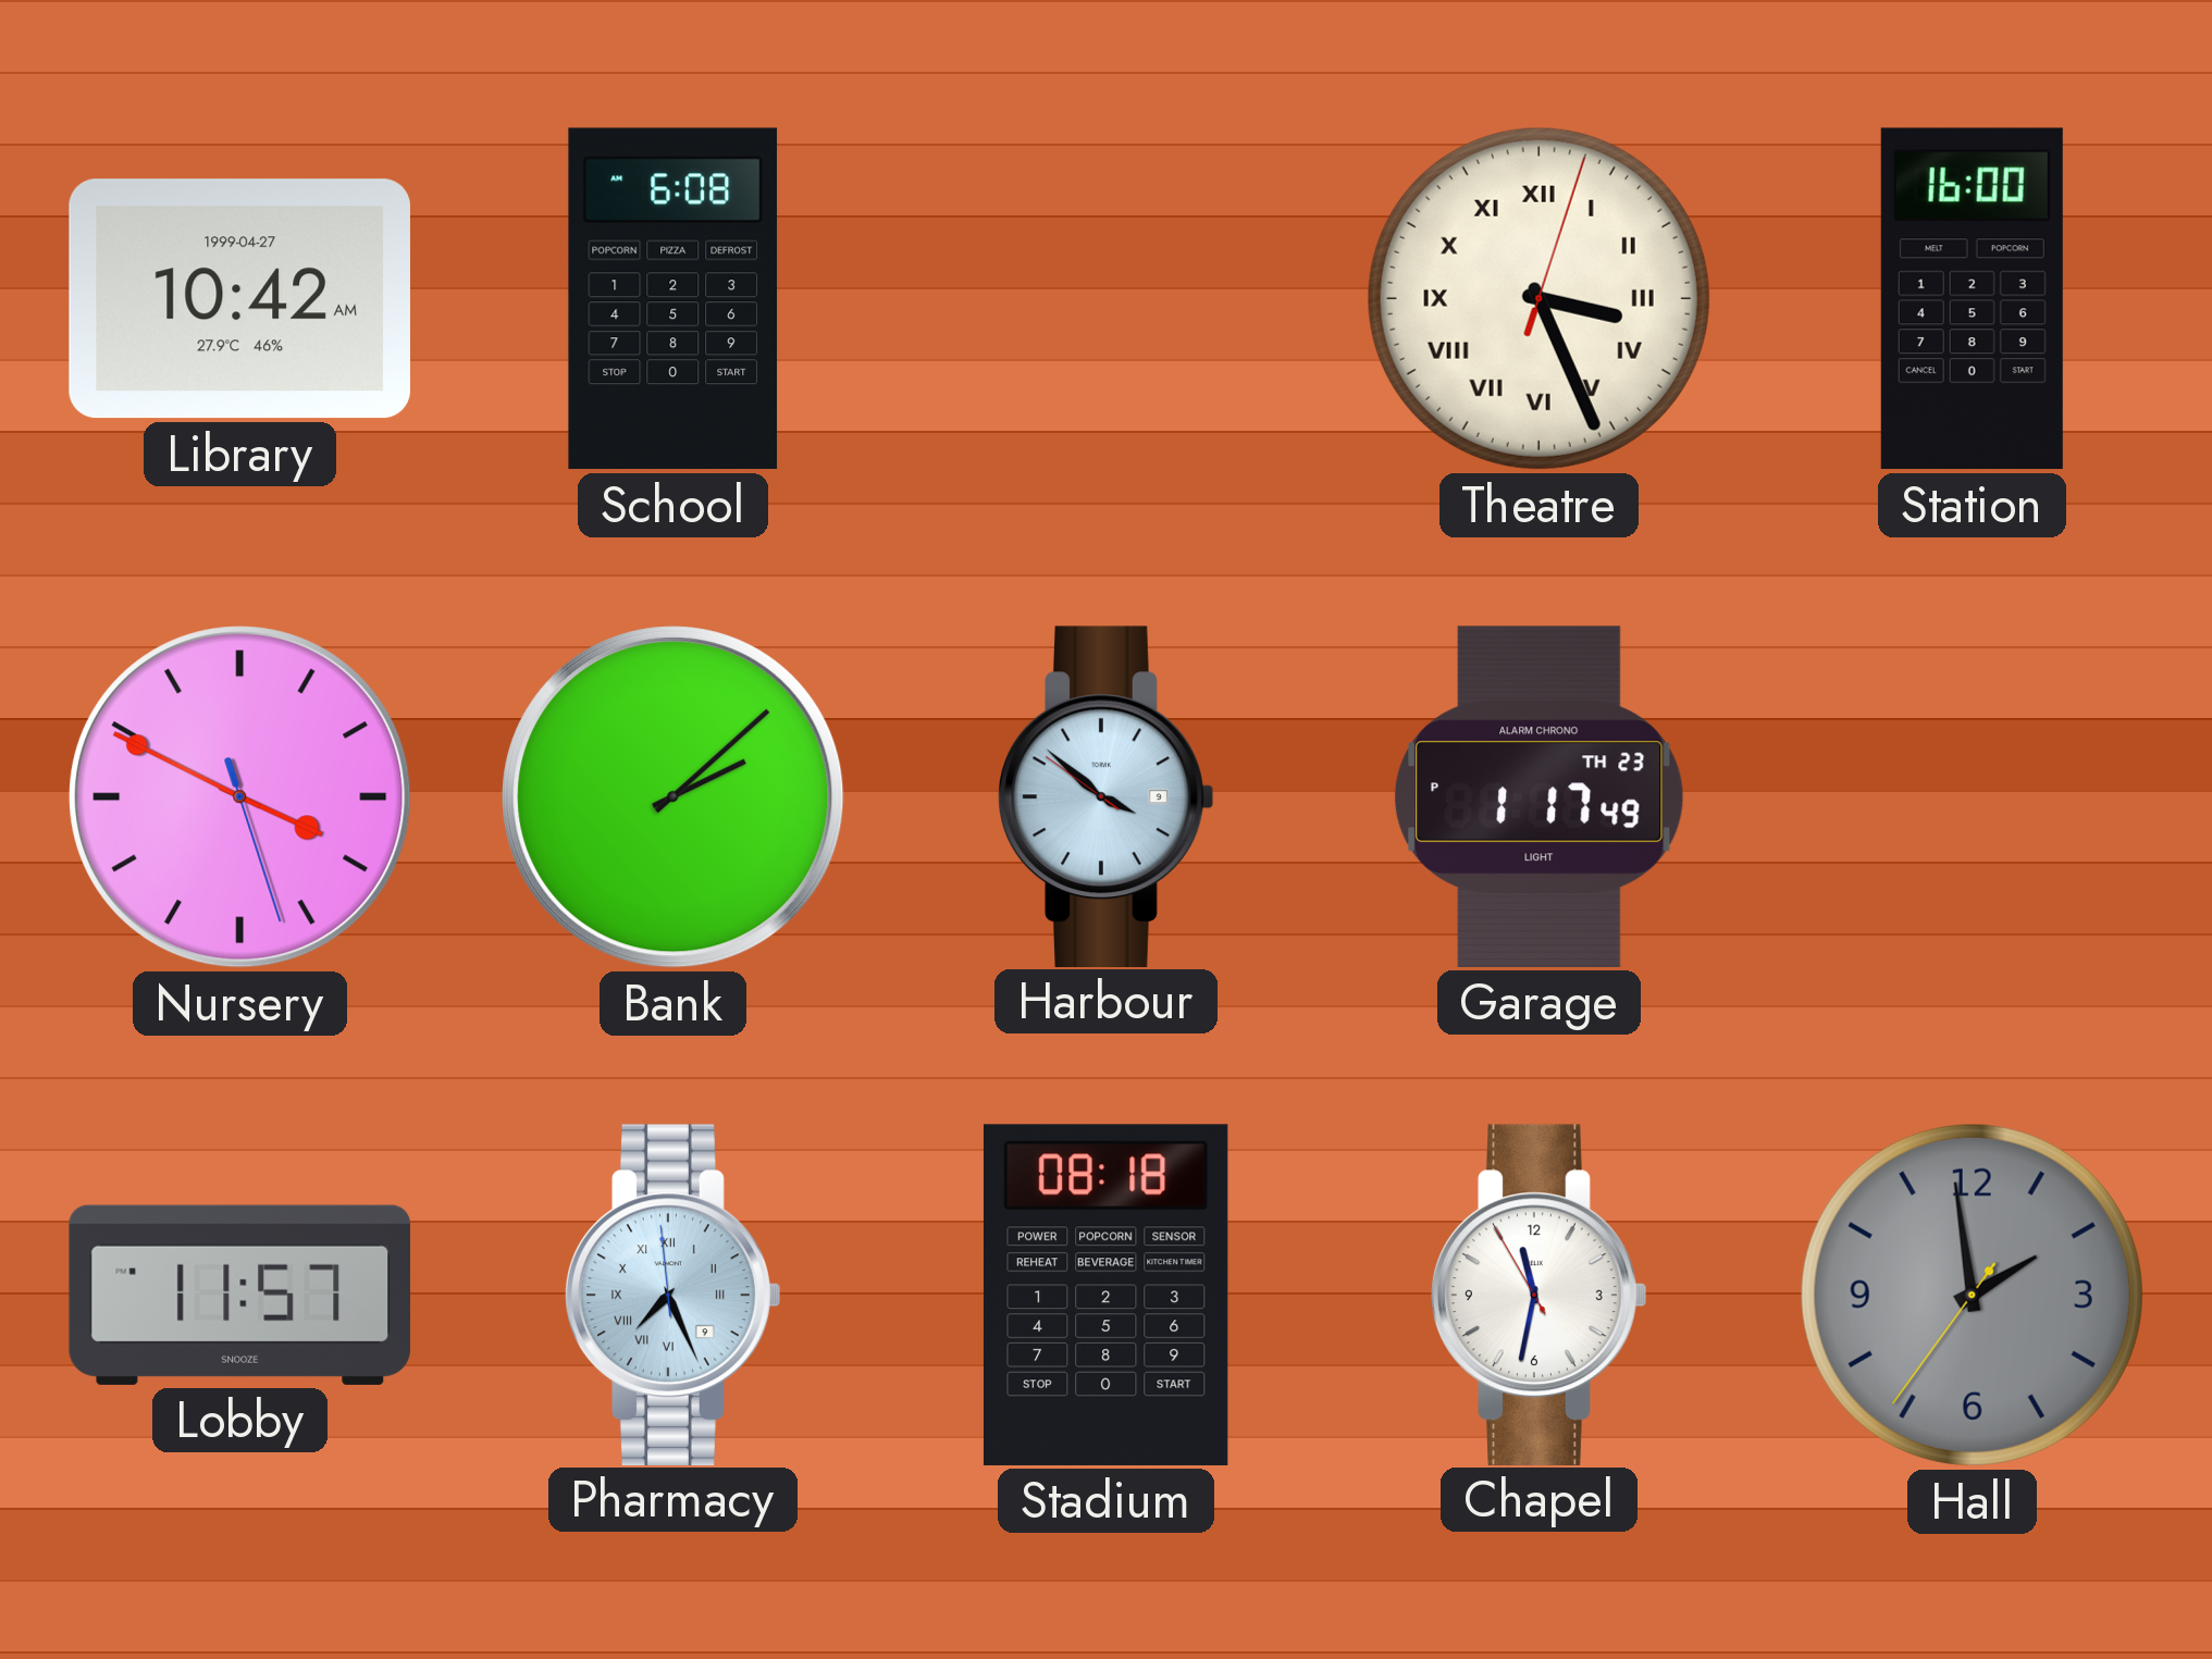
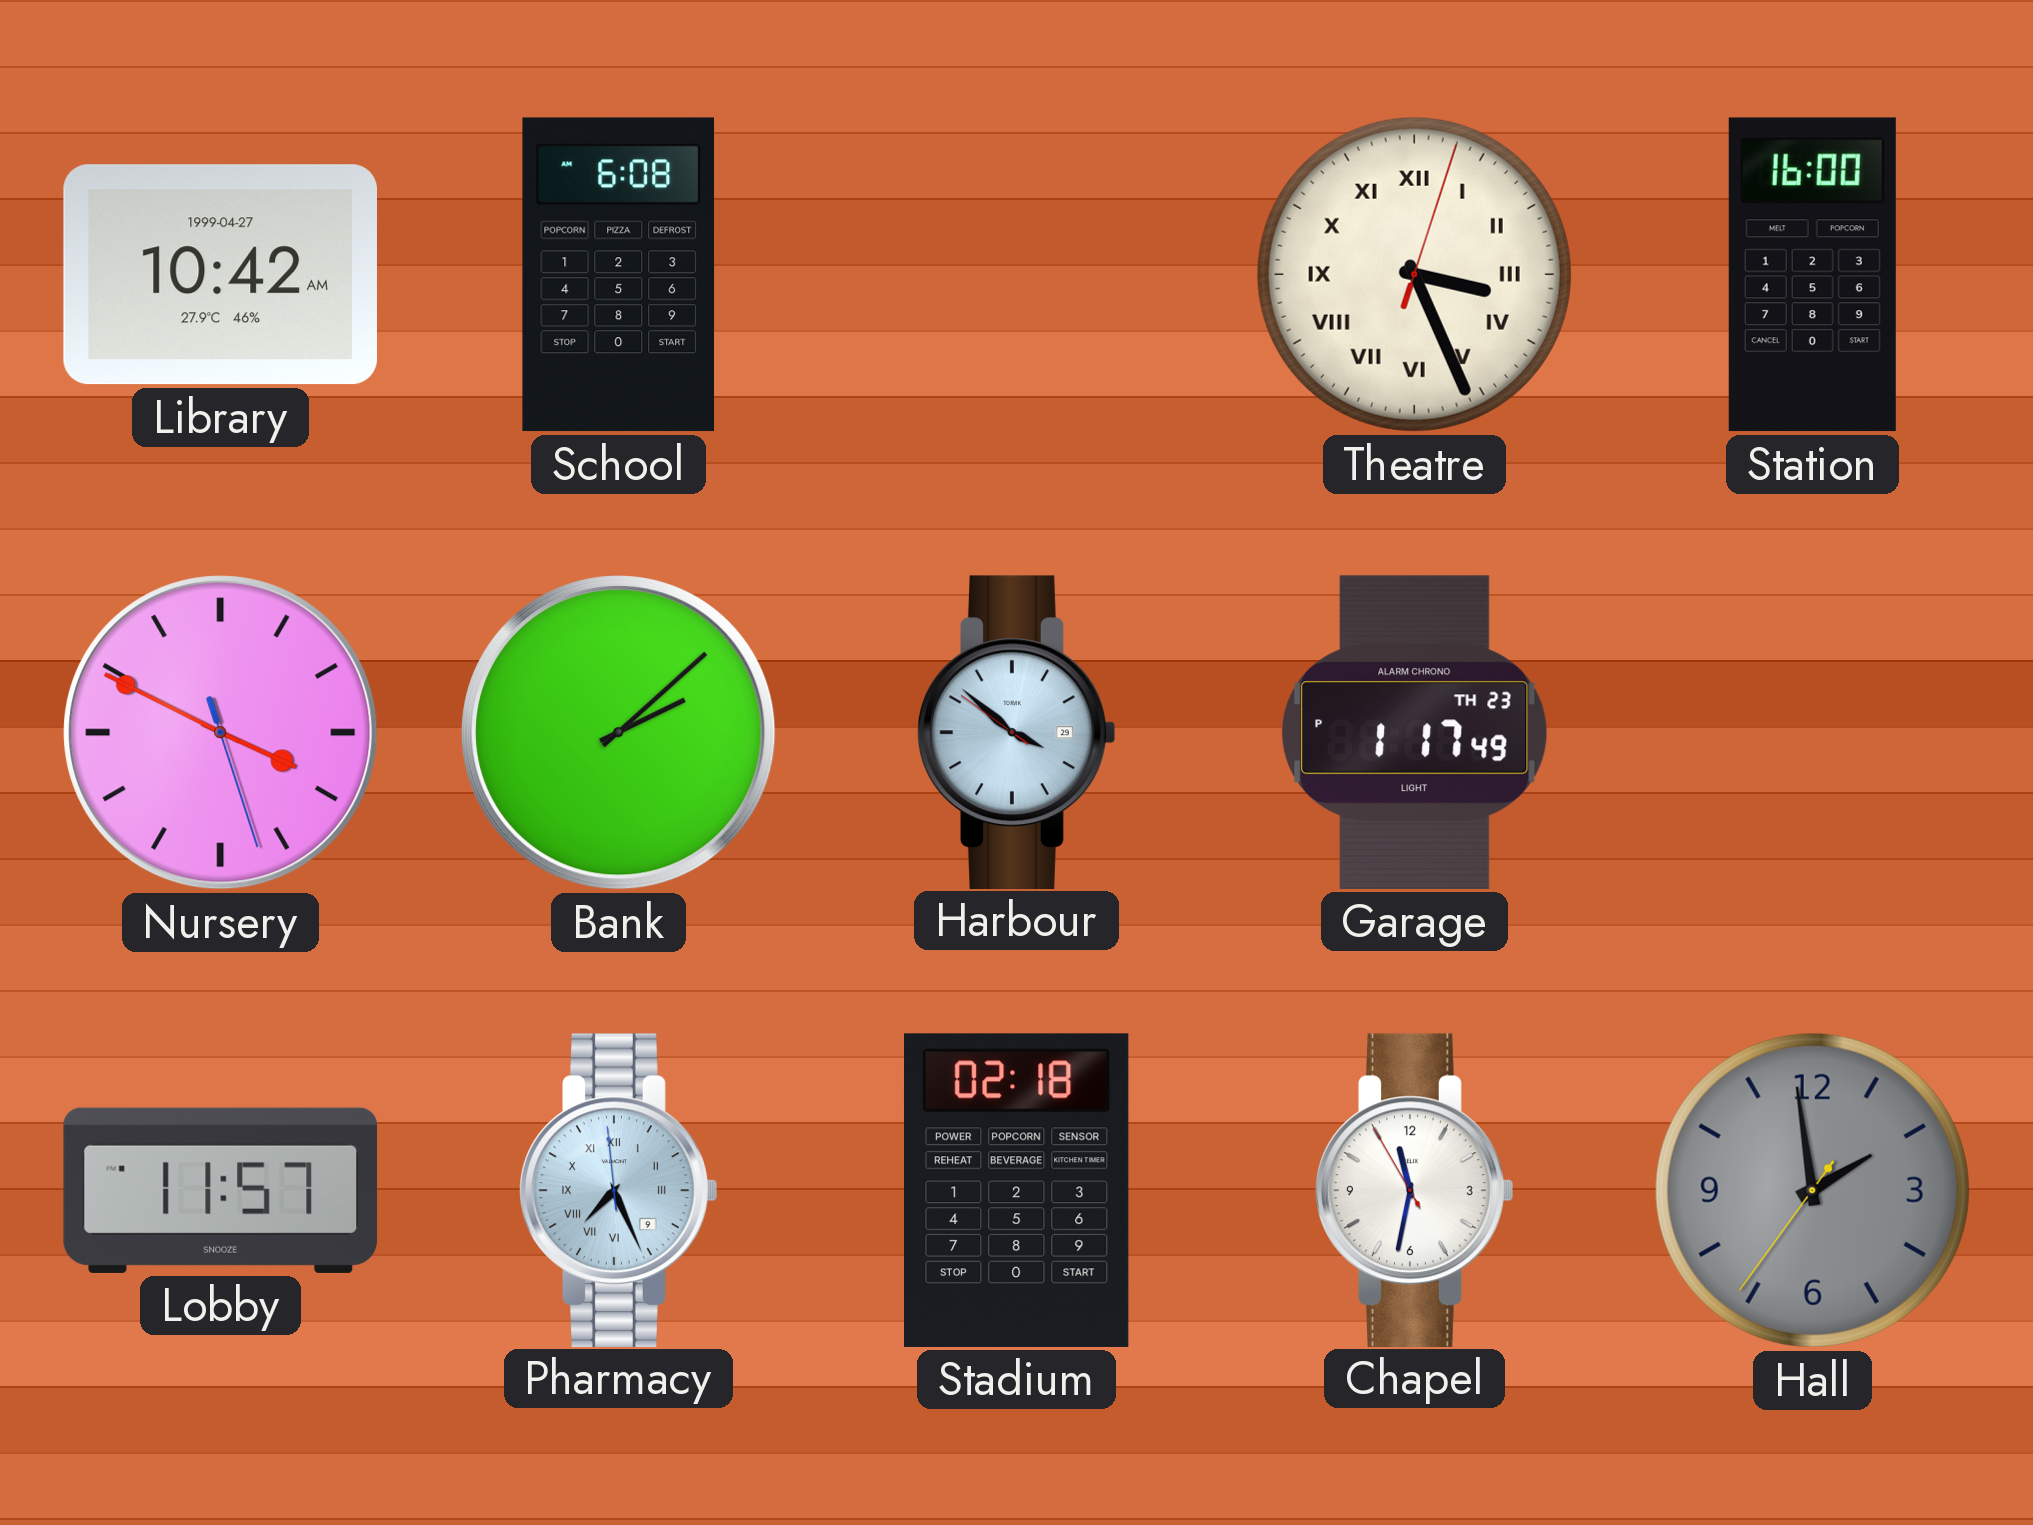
Harbour date: 9 -> 29
Stadium: 08:18 -> 02:18
